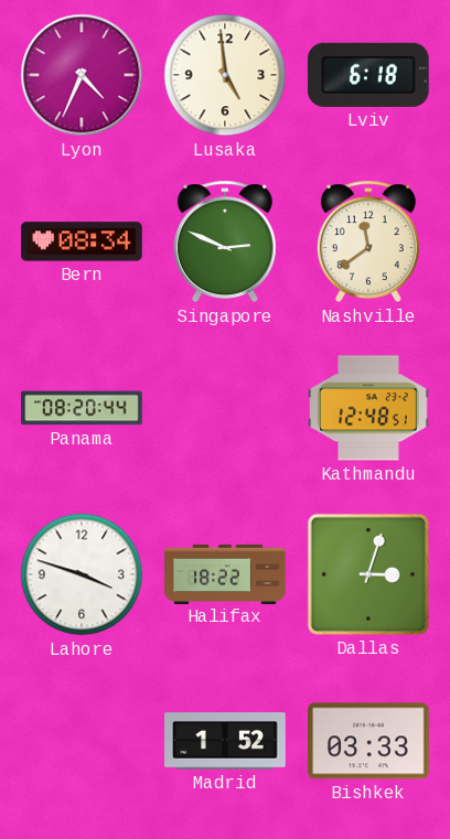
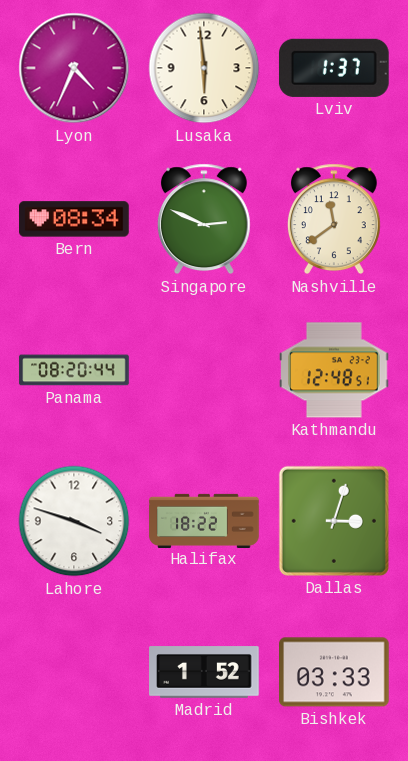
Lusaka: 4:59 -> 5:59
Lviv: 6:18 -> 1:37
